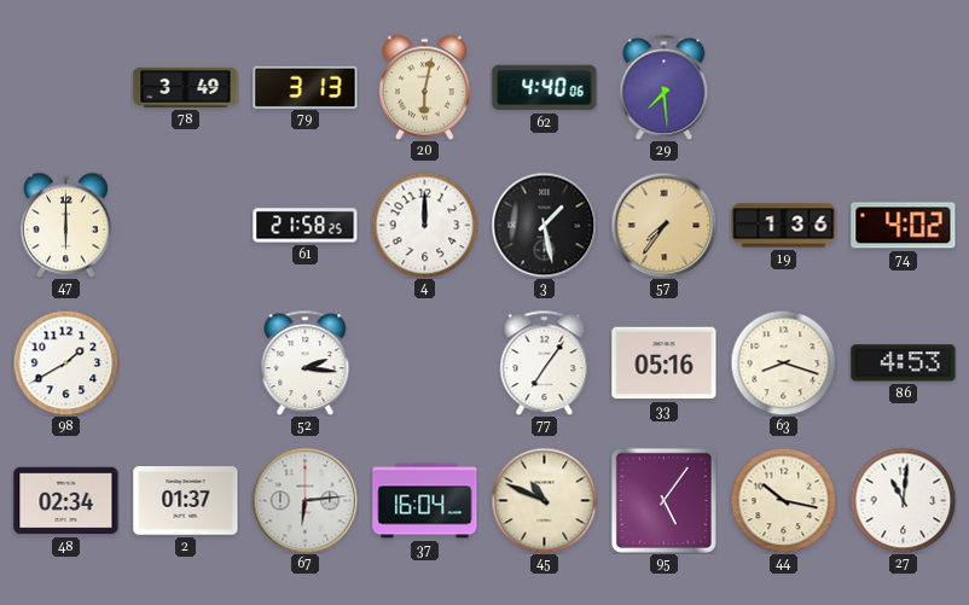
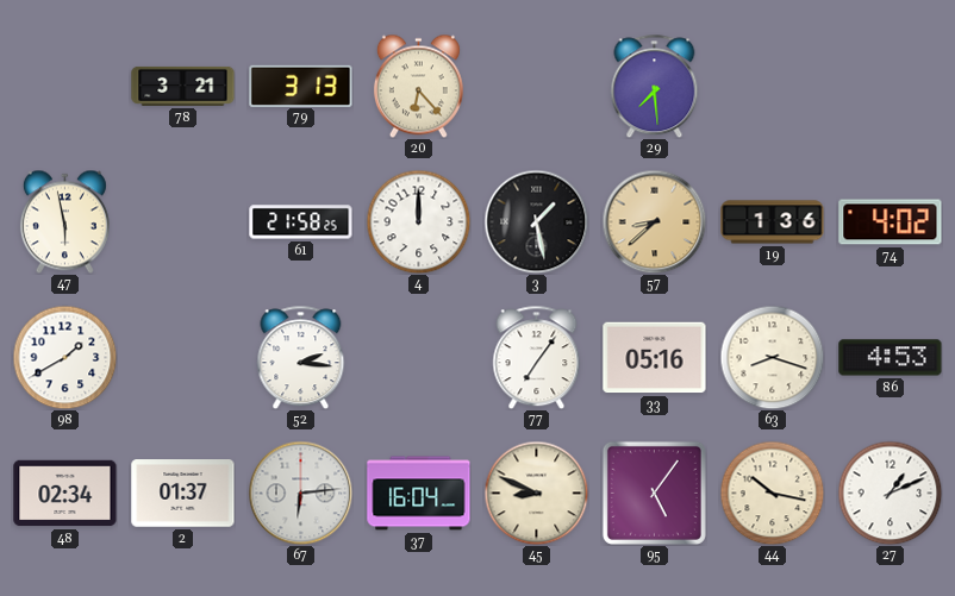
78: 3:49 -> 3:21
20: 6:02 -> 6:23
62: 4:40 -> none
47: 6:00 -> 5:58
57: 7:36 -> 8:38
45: 10:49 -> 8:49
27: 11:01 -> 1:11
